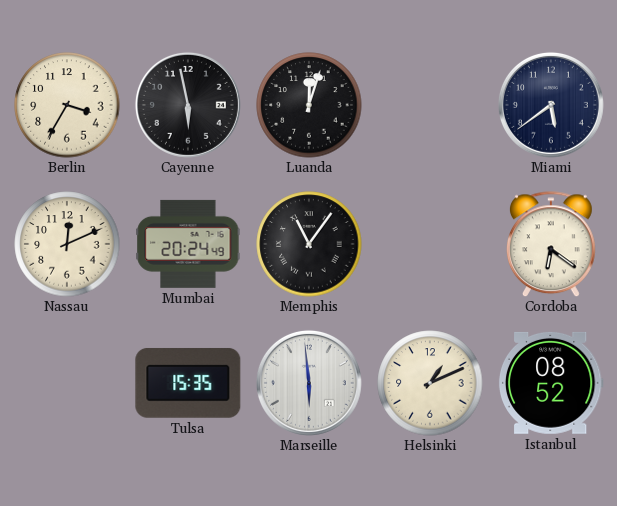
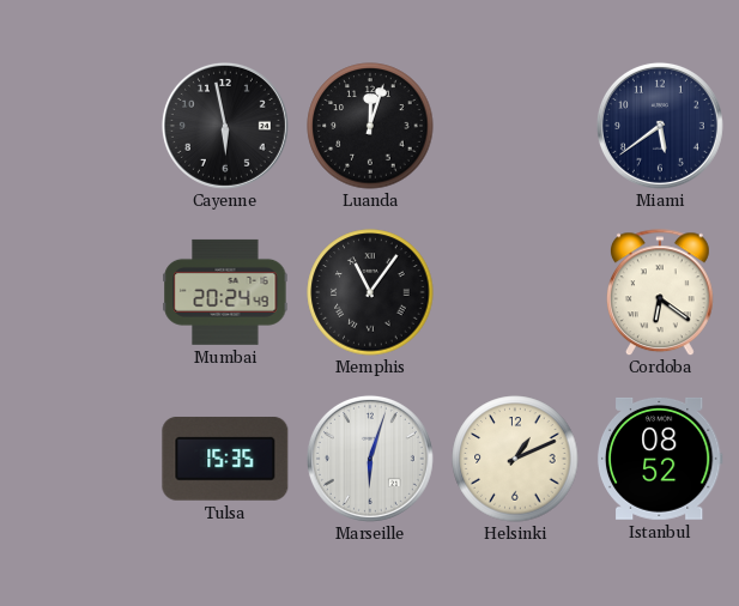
Berlin: 3:35 -> none
Nassau: 12:11 -> none
Marseille: 5:59 -> 6:03
